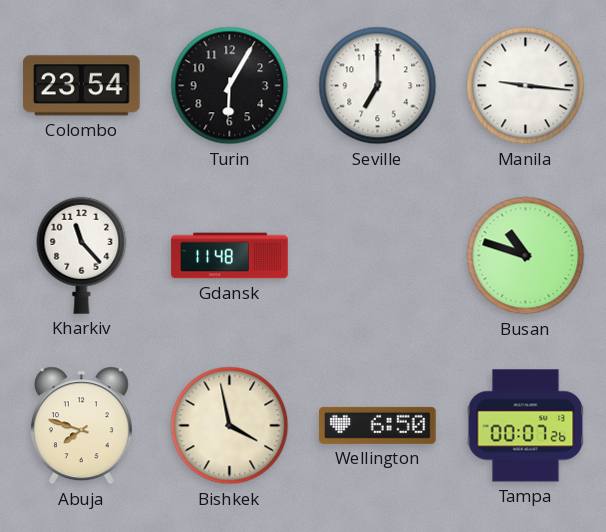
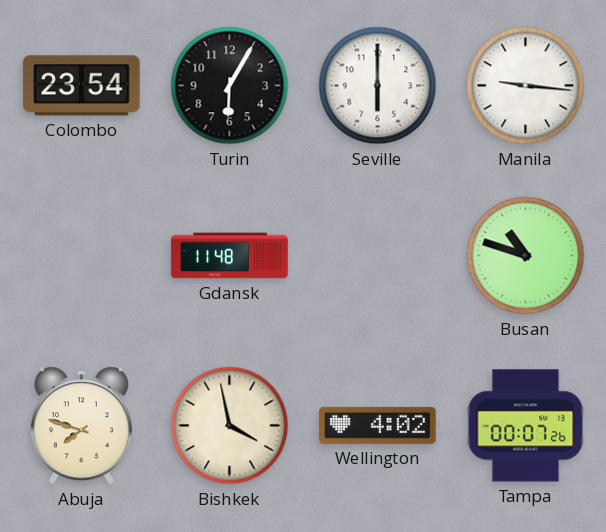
Seville: 7:00 -> 6:00
Kharkiv: 11:23 -> none
Wellington: 6:50 -> 4:02
